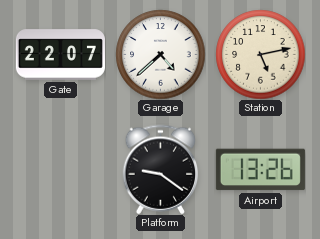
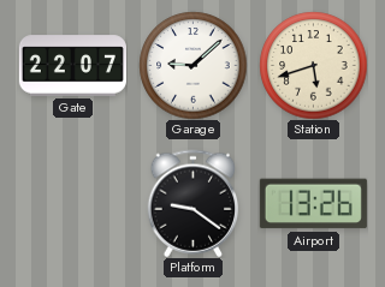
Garage: 4:38 -> 9:08
Station: 5:13 -> 5:42
